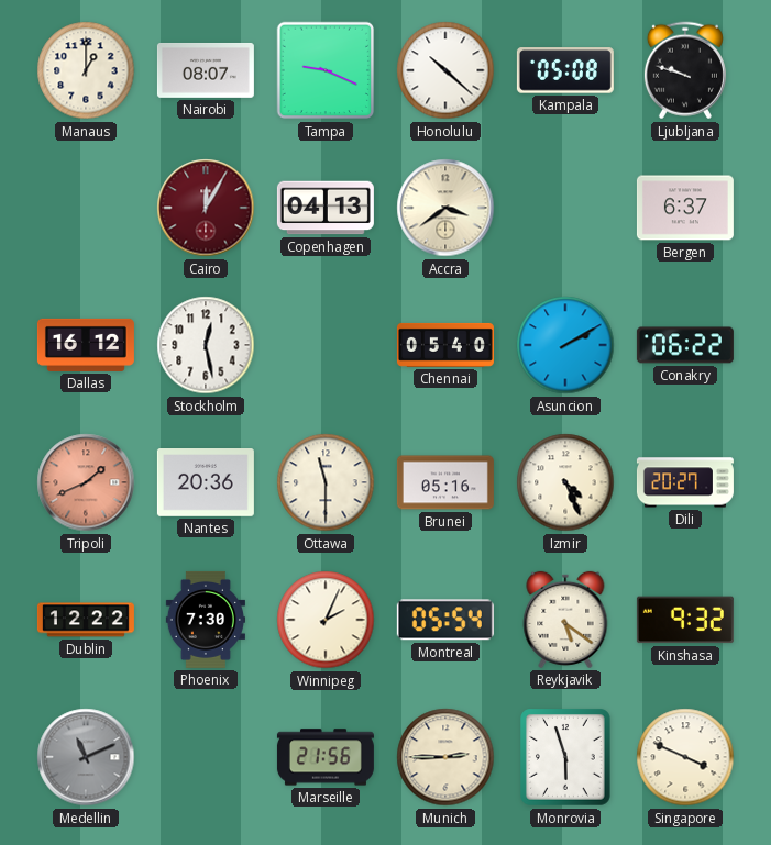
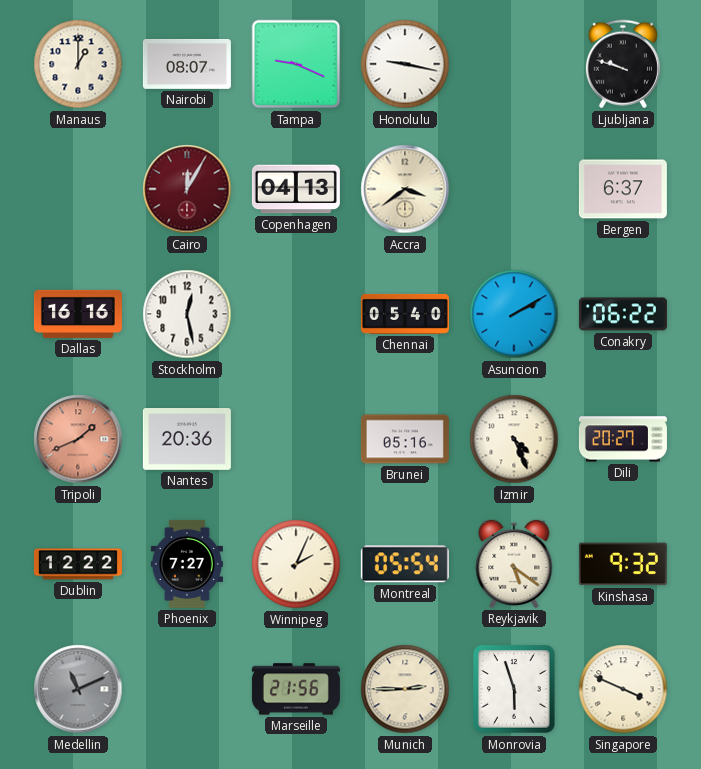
Honolulu: 10:22 -> 9:17
Kampala: 05:08 -> none
Dallas: 16:12 -> 16:16
Ottawa: 11:30 -> none
Phoenix: 7:30 -> 7:27
